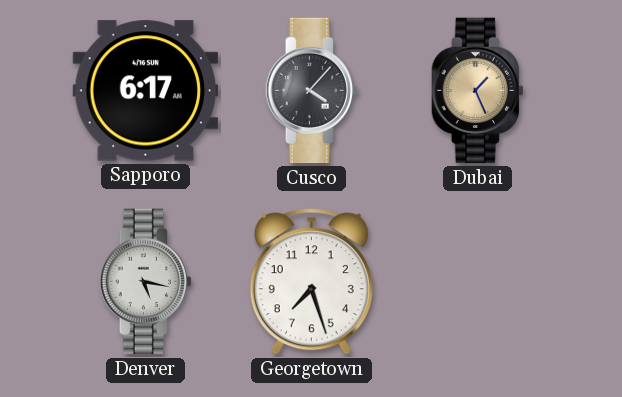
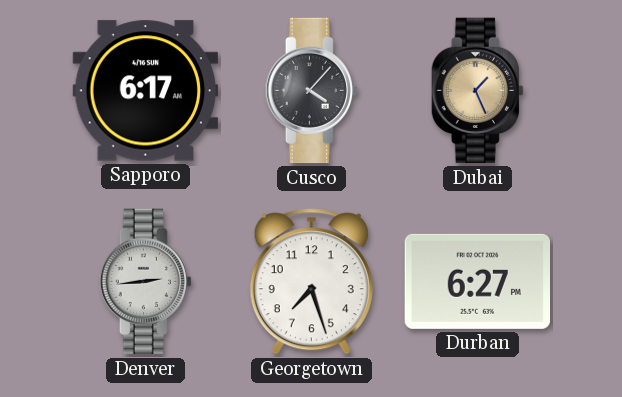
Denver: 5:17 -> 2:44
Durban: none -> 6:27
